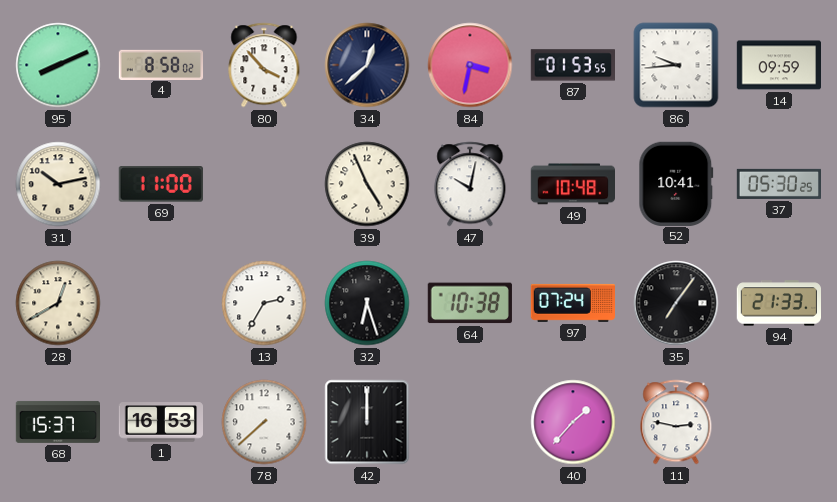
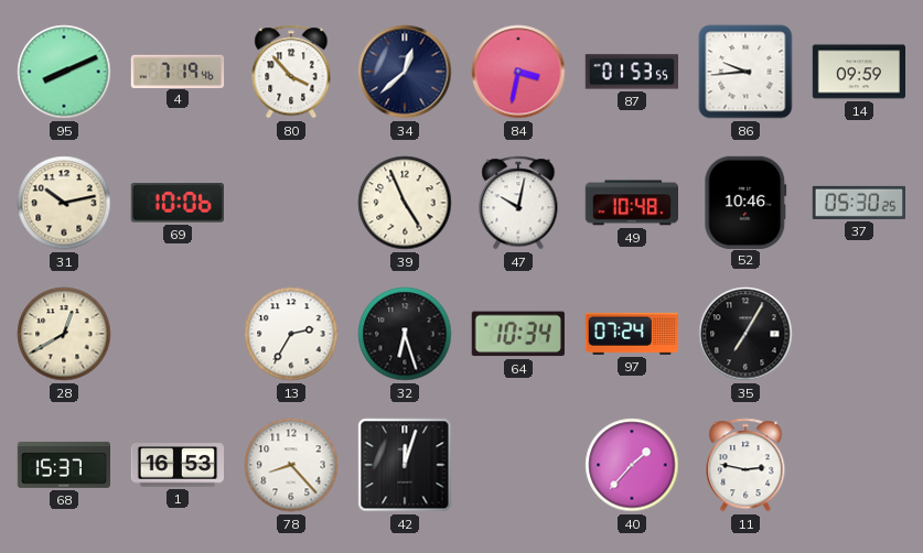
4: 8:58 -> 7:19
69: 11:00 -> 10:06
52: 10:41 -> 10:46
64: 10:38 -> 10:34
35: 7:06 -> 7:05
94: 21:33 -> none
78: 7:38 -> 8:23
42: 12:00 -> 12:03
